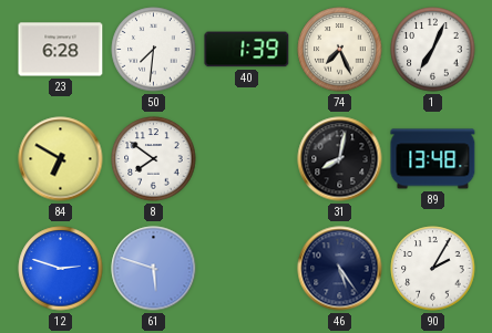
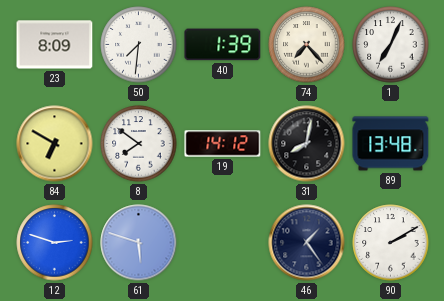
23: 6:28 -> 8:09
74: 7:26 -> 7:23
19: none -> 14:12
46: 5:24 -> 1:24
90: 2:05 -> 2:10
